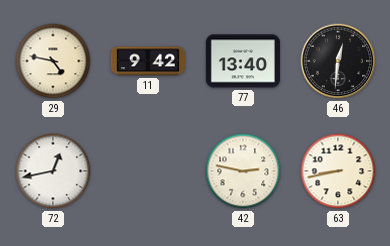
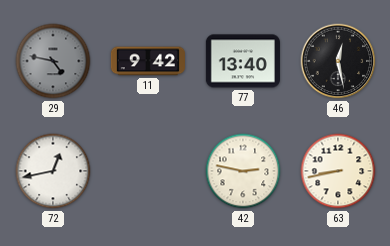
29 dial: cream -> grey
46: 12:31 -> 12:28
